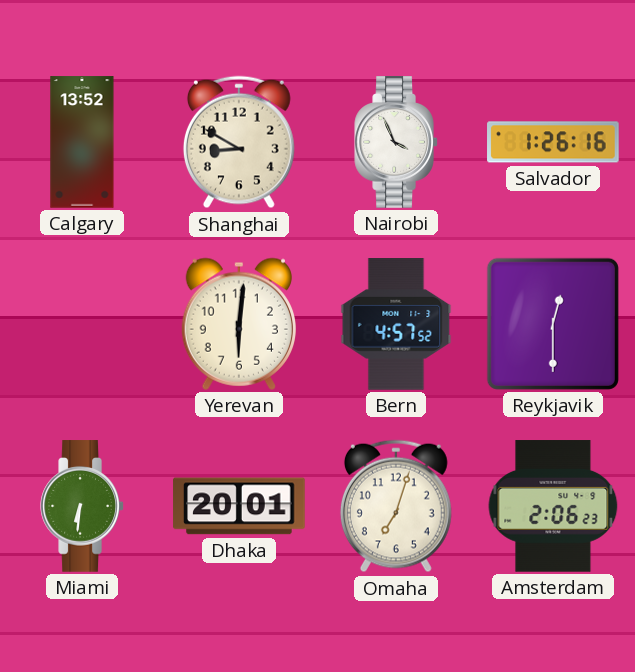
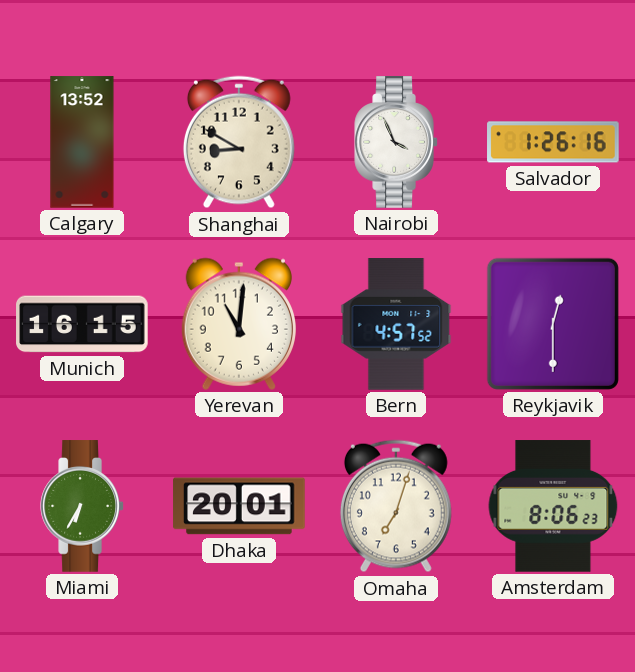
Munich: none -> 16:15
Yerevan: 6:01 -> 11:01
Miami: 6:31 -> 6:35
Amsterdam: 2:06 -> 8:06
